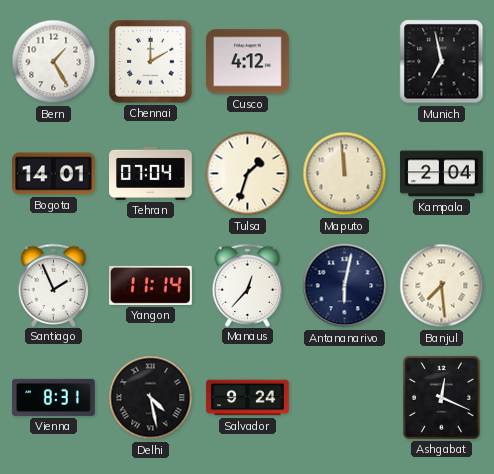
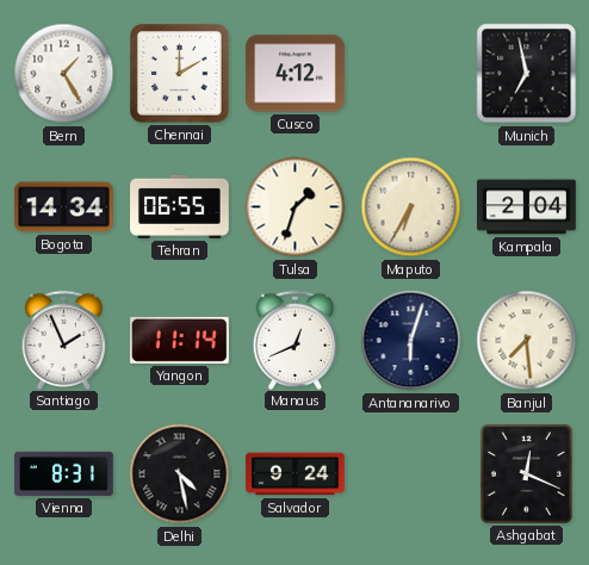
Bogota: 14:01 -> 14:34
Tehran: 07:04 -> 06:55
Maputo: 11:59 -> 6:35
Manaus: 12:37 -> 12:41
Antananarivo: 6:02 -> 6:03
